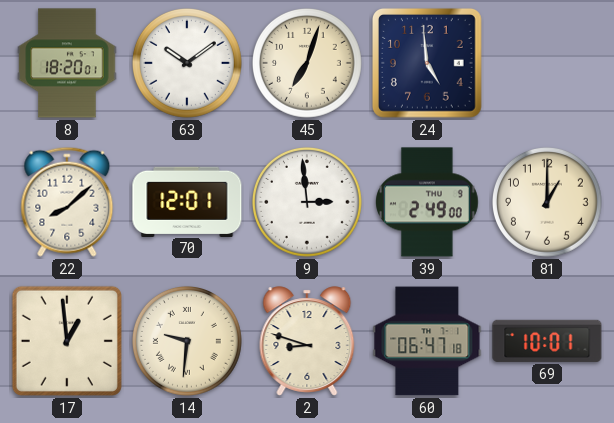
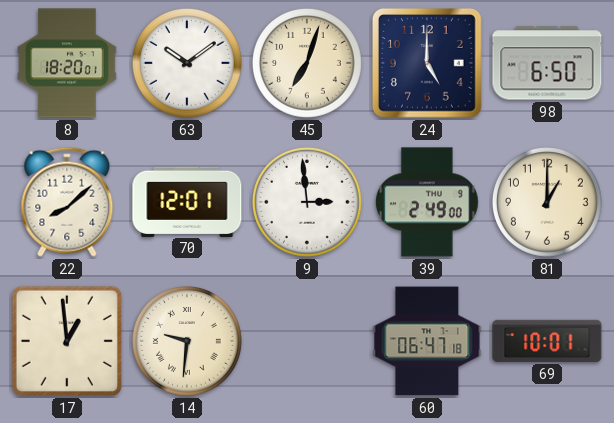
24: 4:59 -> 5:00
98: none -> 6:50
2: 8:48 -> none
